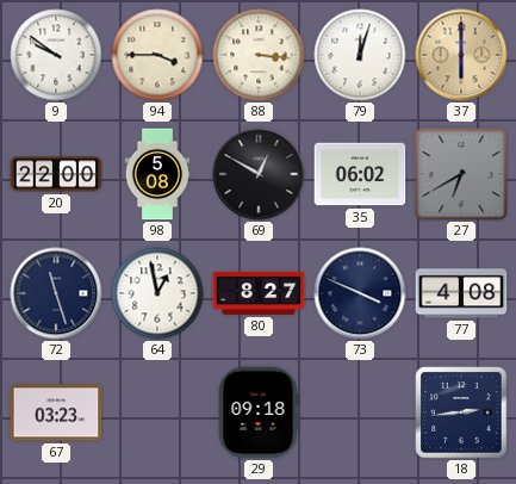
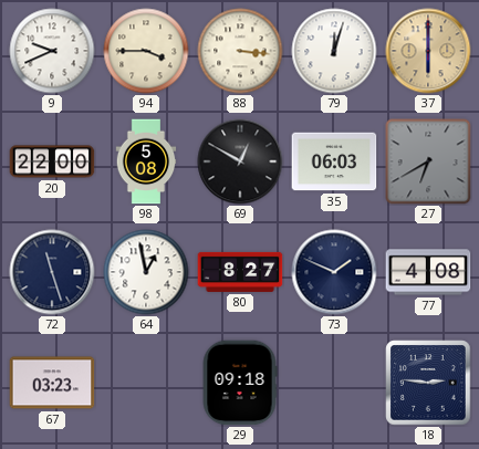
9: 9:51 -> 9:41
35: 06:02 -> 06:03
73: 3:49 -> 1:49
18: 2:44 -> 2:46
